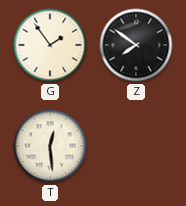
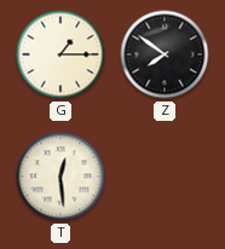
G: 1:54 -> 1:15
